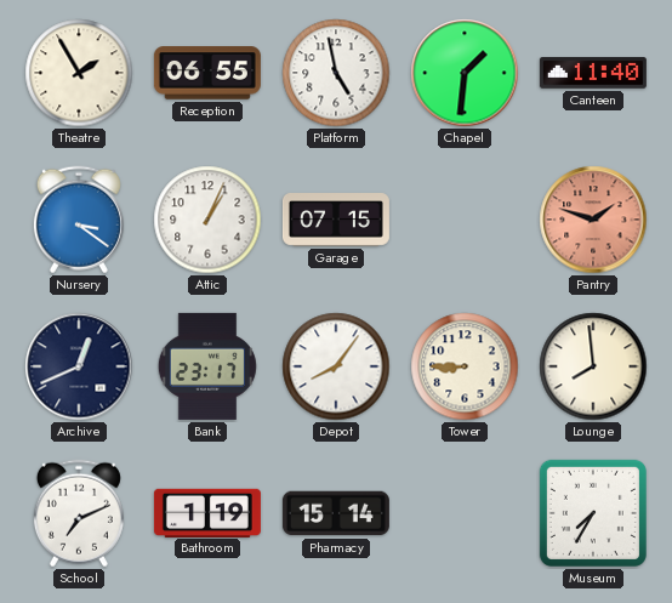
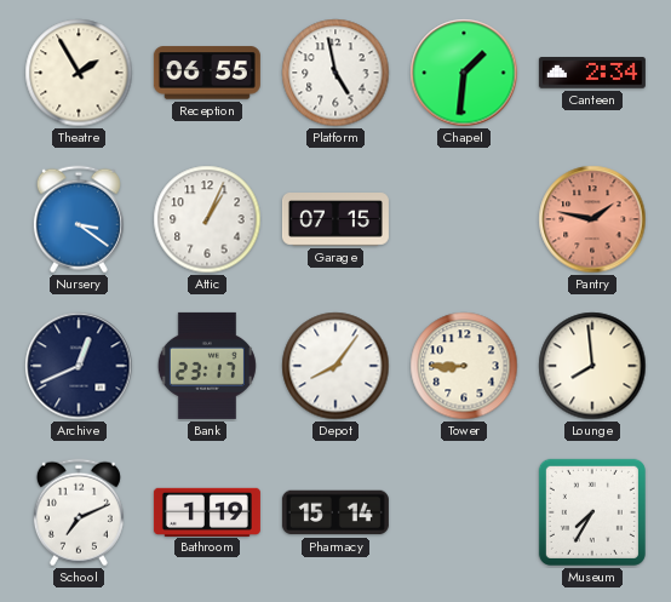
Canteen: 11:40 -> 2:34
Pantry: 1:48 -> 1:47
